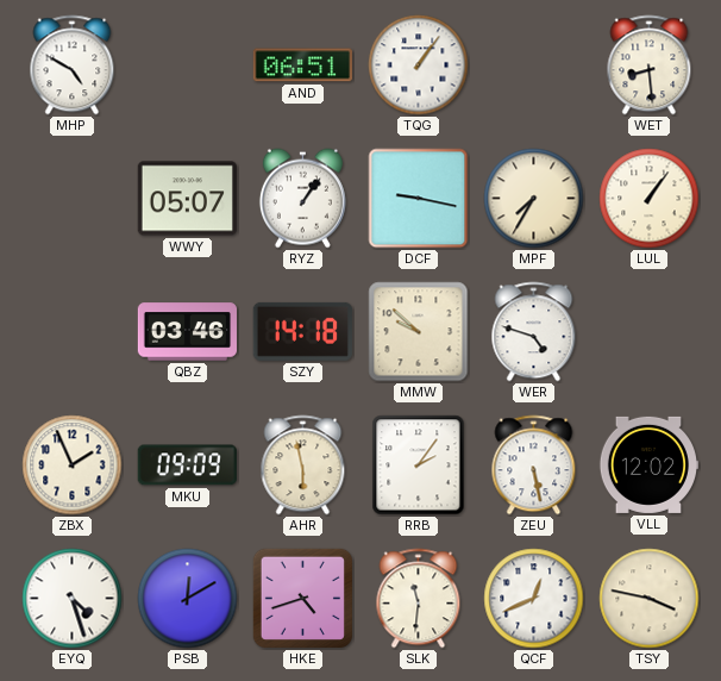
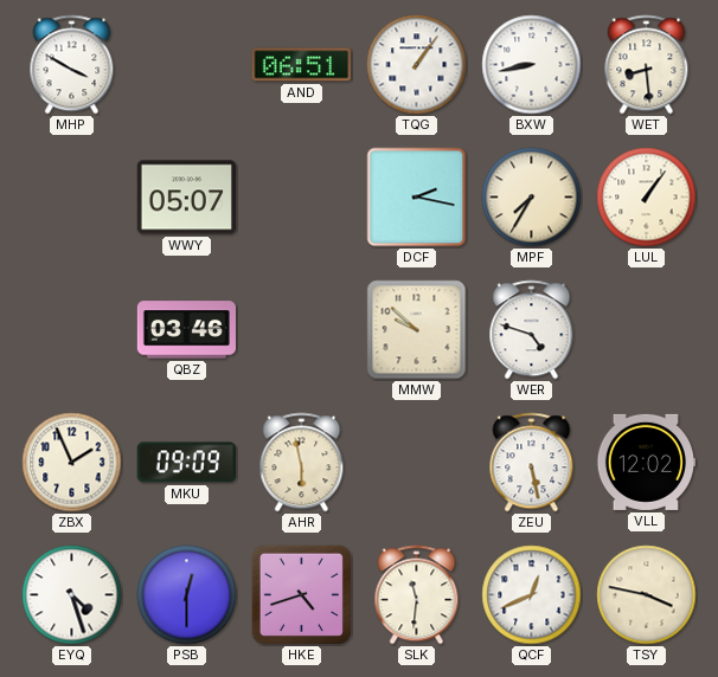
MHP: 4:50 -> 3:50
BXW: none -> 8:43
RYZ: 1:06 -> none
DCF: 9:17 -> 2:17
SZY: 14:18 -> none
RRB: 2:06 -> none
PSB: 12:10 -> 12:30
